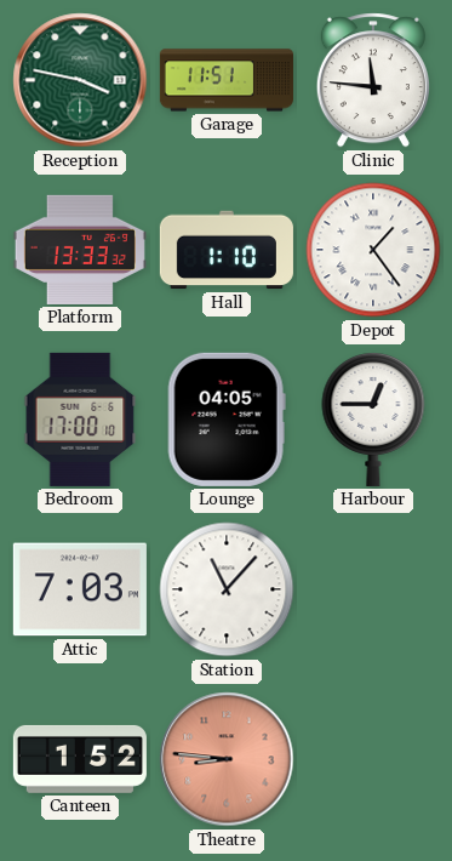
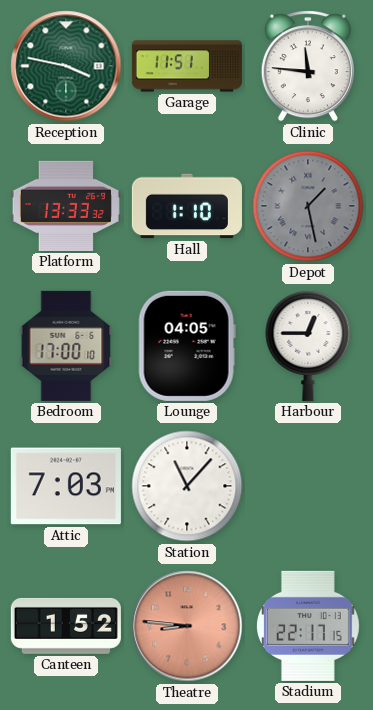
Depot: 1:24 -> 1:28
Depot dial: white -> grey
Stadium: none -> 22:17
